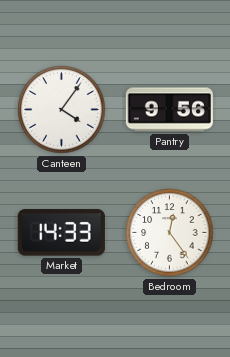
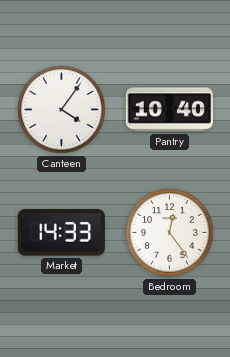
Pantry: 9:56 -> 10:40
